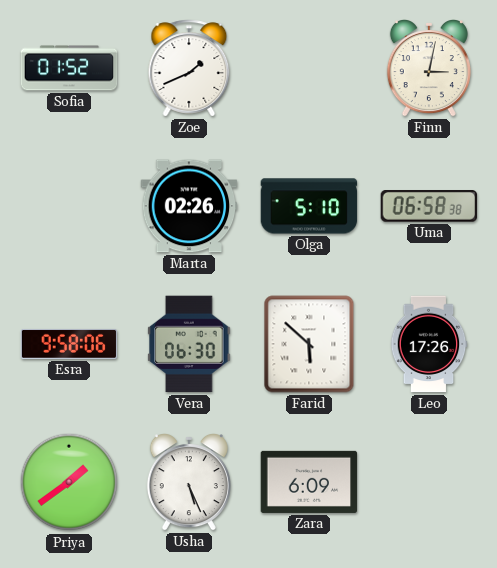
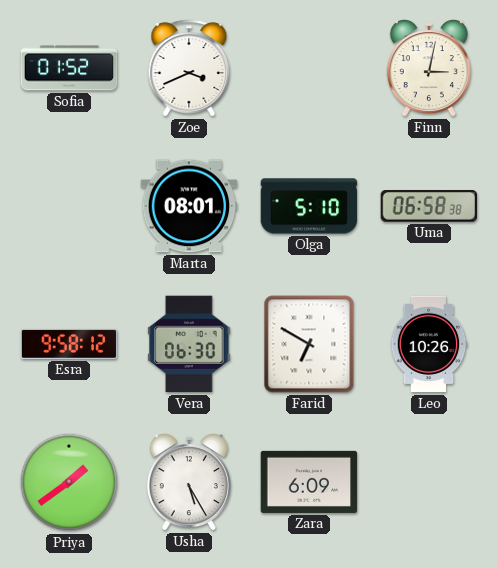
Zoe: 1:41 -> 3:41
Marta: 02:26 -> 08:01
Esra: 9:58:06 -> 9:58:12
Farid: 5:52 -> 6:50
Leo: 17:26 -> 10:26
Usha: 5:26 -> 5:25
